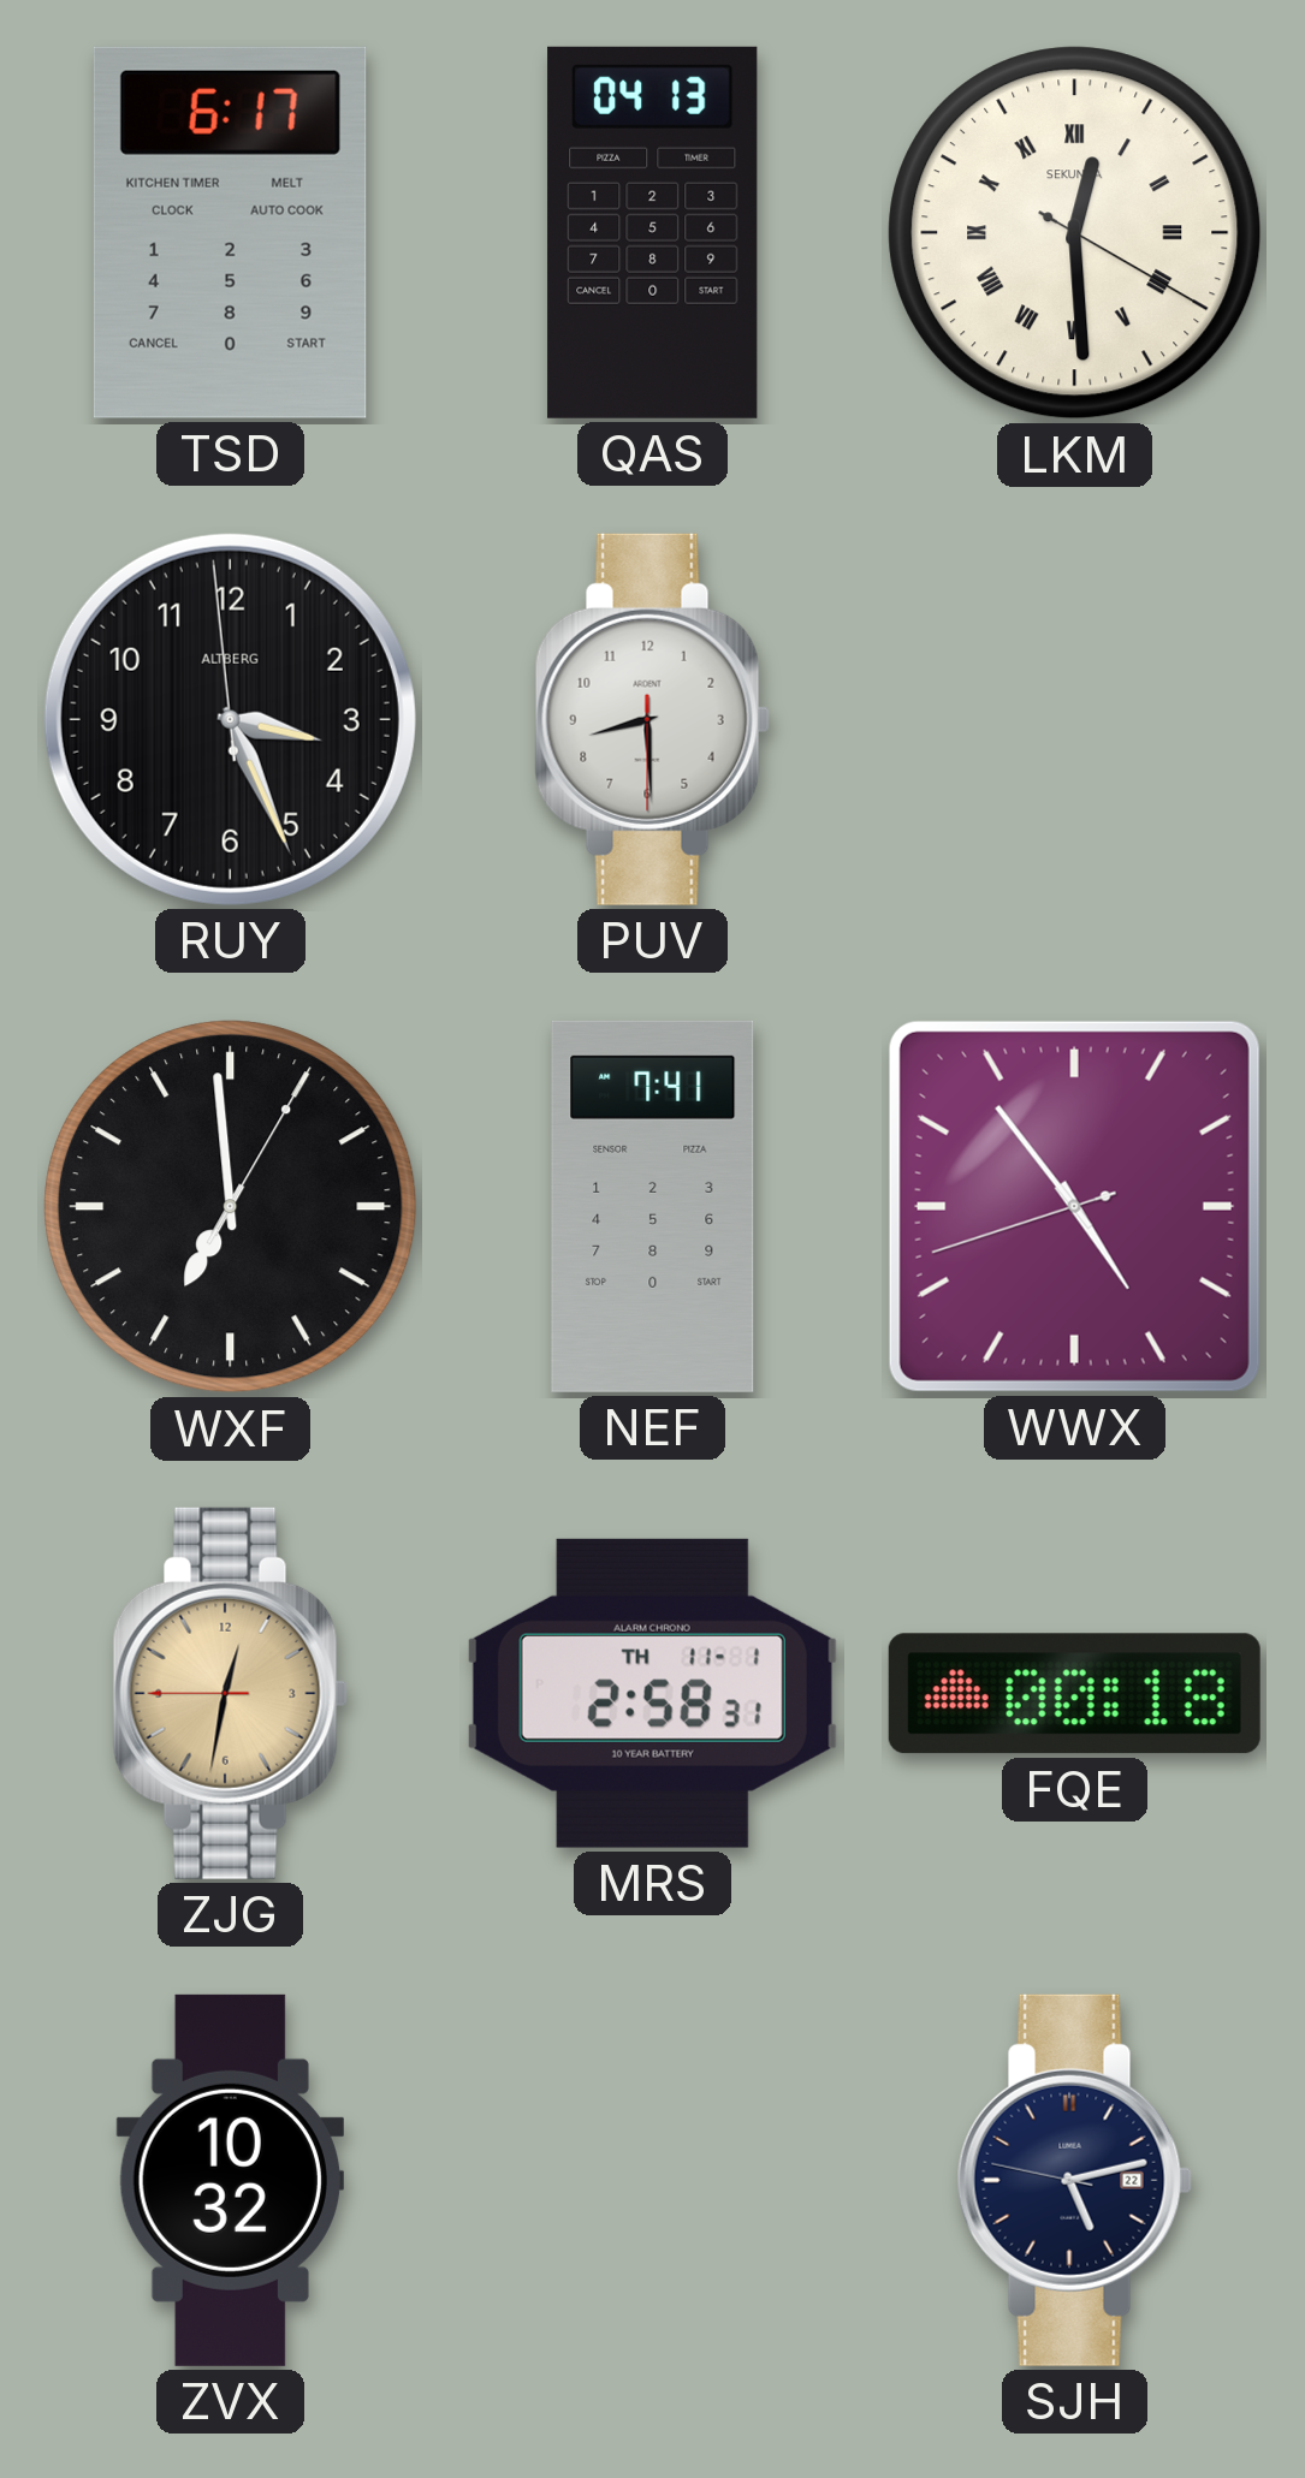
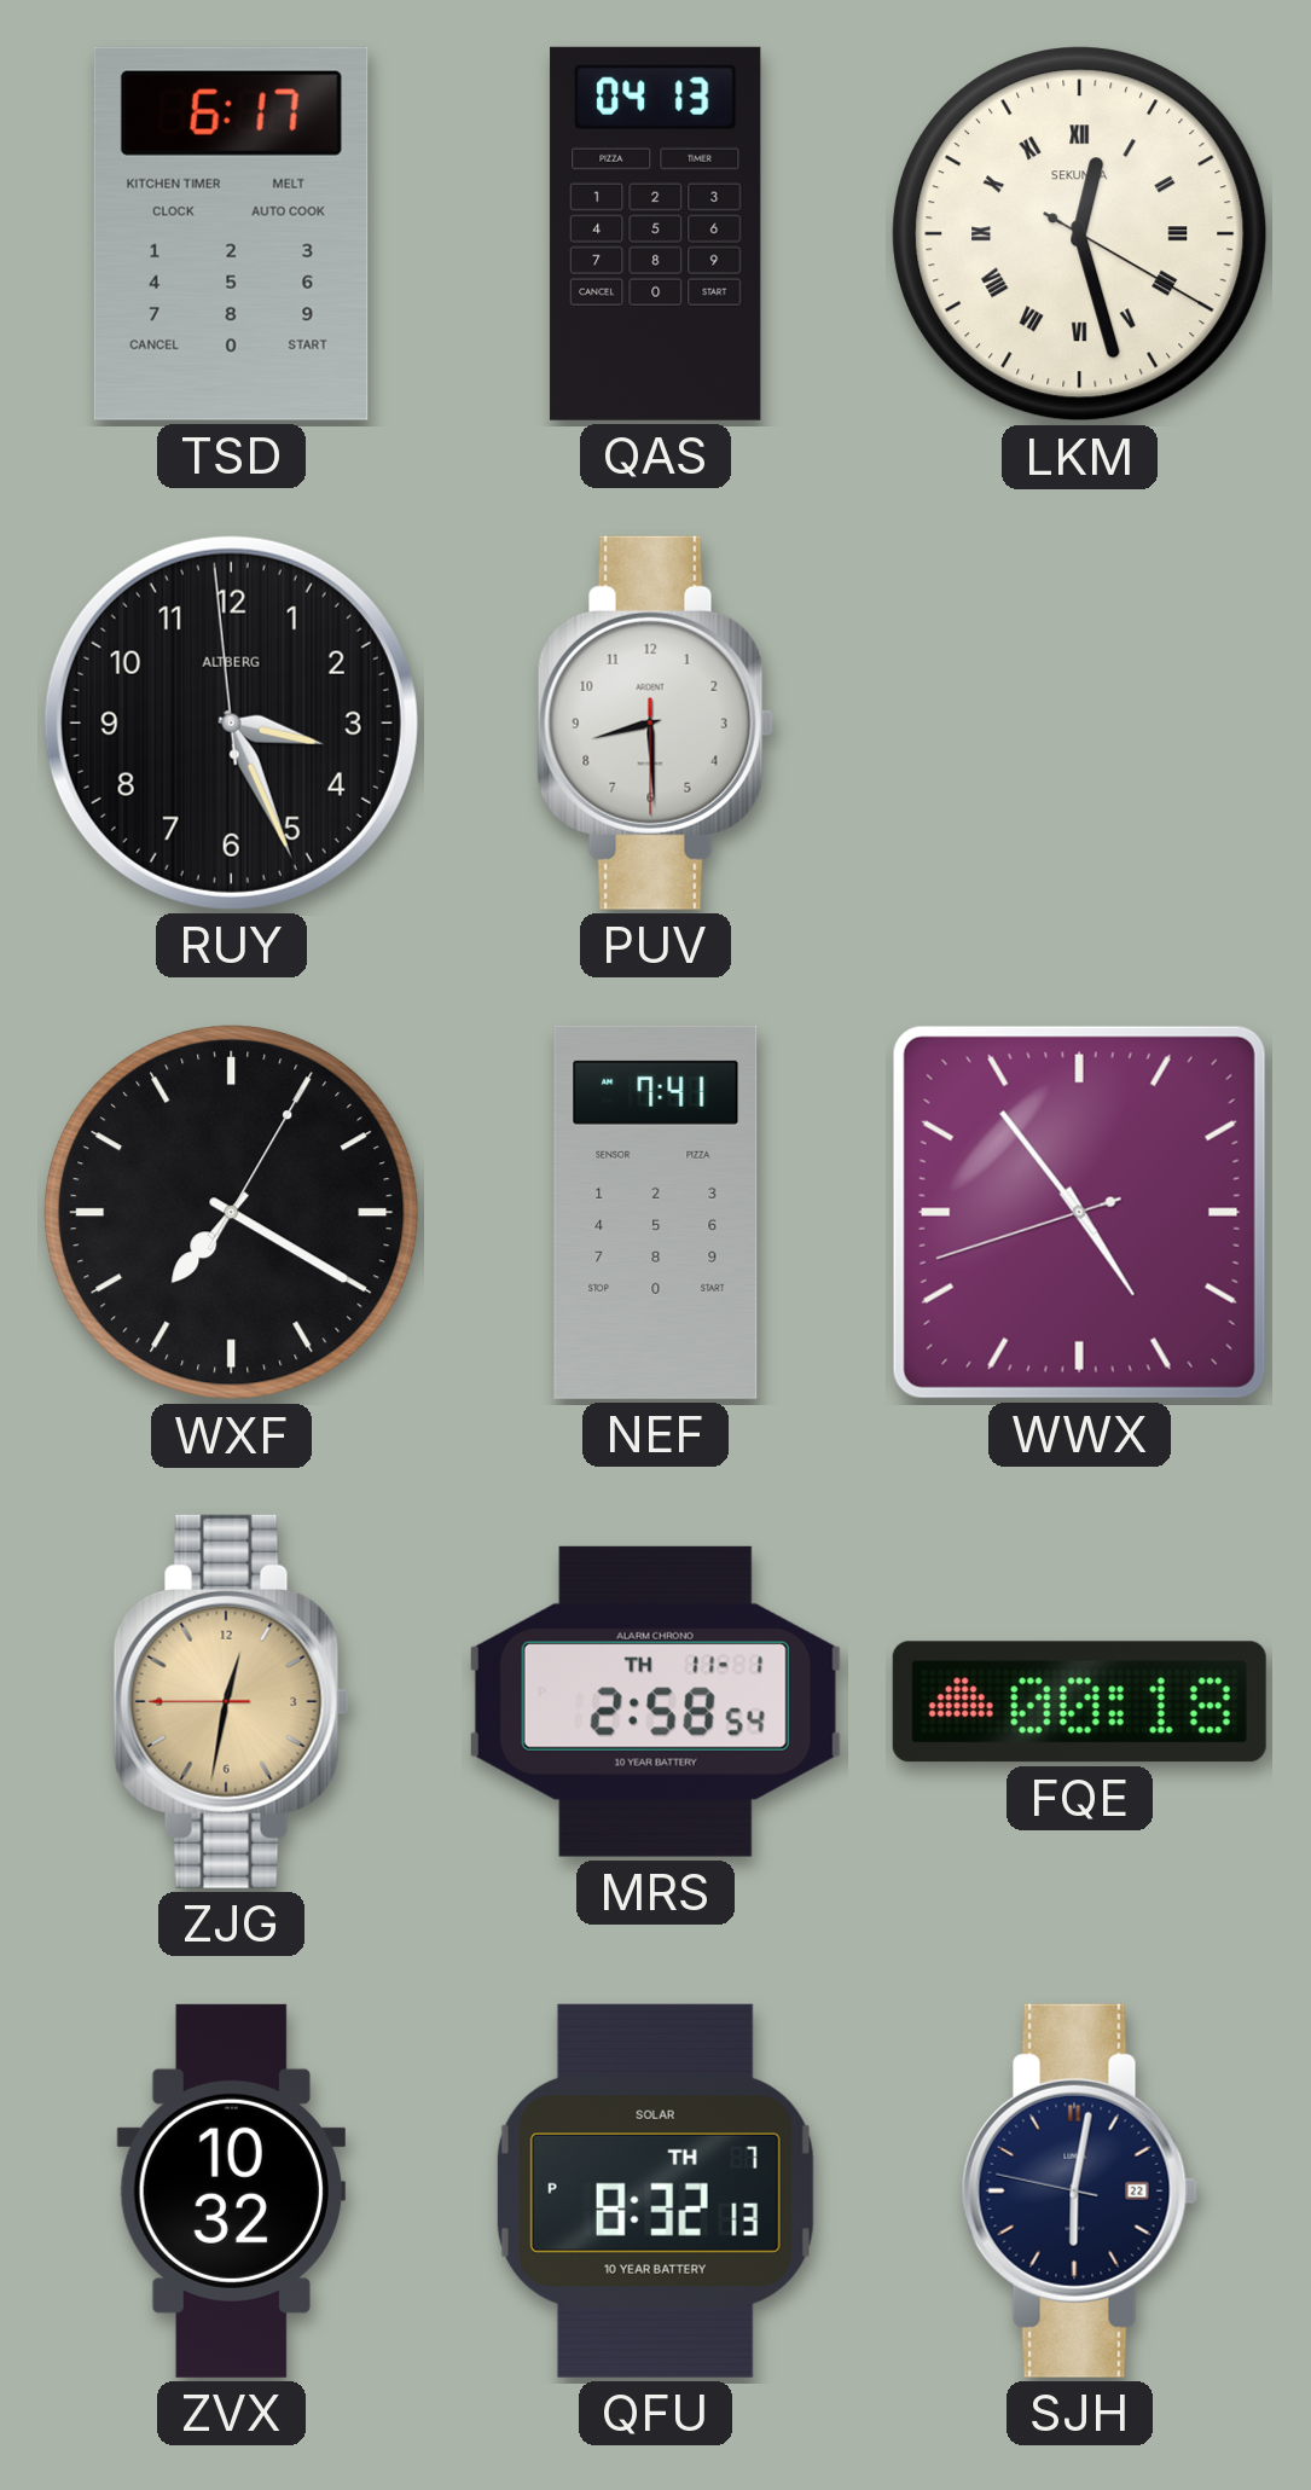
LKM: 12:29 -> 12:27
WXF: 6:59 -> 7:20
MRS: 2:58:31 -> 2:58:54
QFU: none -> 8:32
SJH: 5:12 -> 6:01
